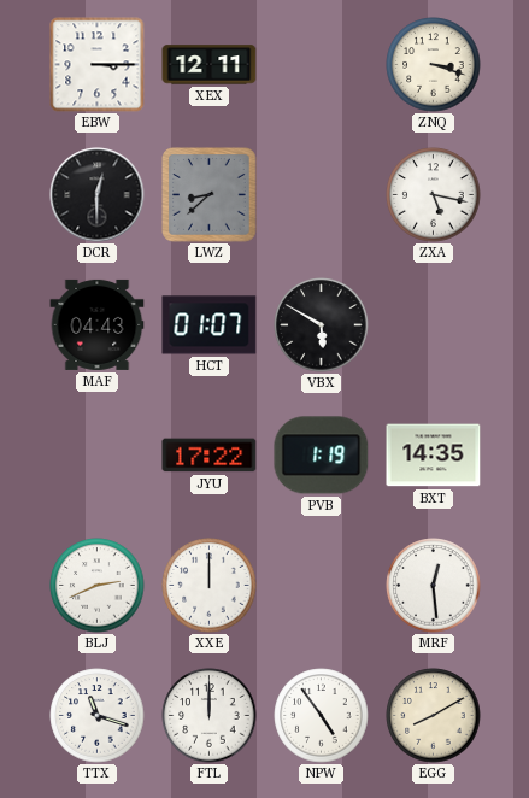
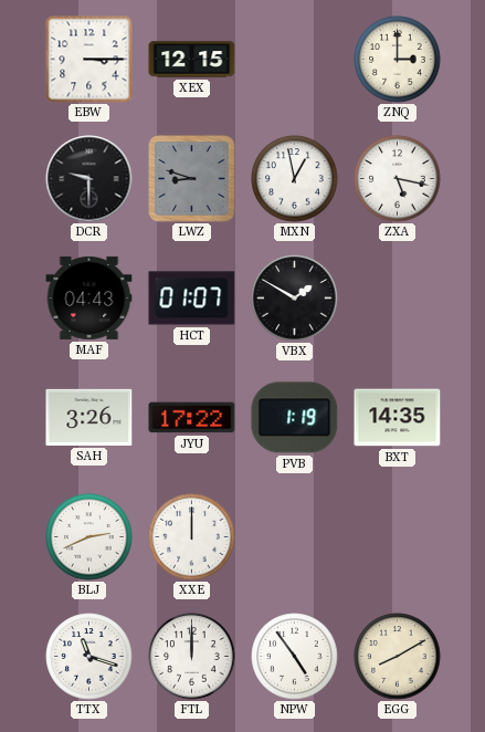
XEX: 12:11 -> 12:15
ZNQ: 3:18 -> 3:00
DCR: 12:30 -> 9:30
LWZ: 8:38 -> 8:48
MXN: none -> 12:58
VBX: 5:50 -> 1:50
SAH: none -> 3:26
MRF: 12:29 -> none
